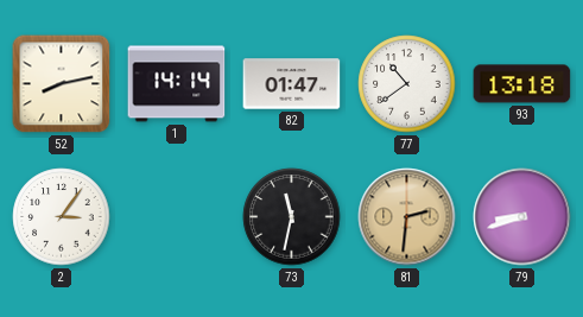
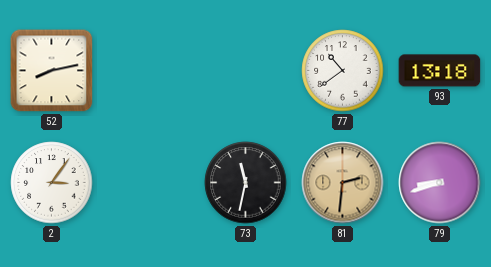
1: 14:14 -> none
82: 01:47 -> none
